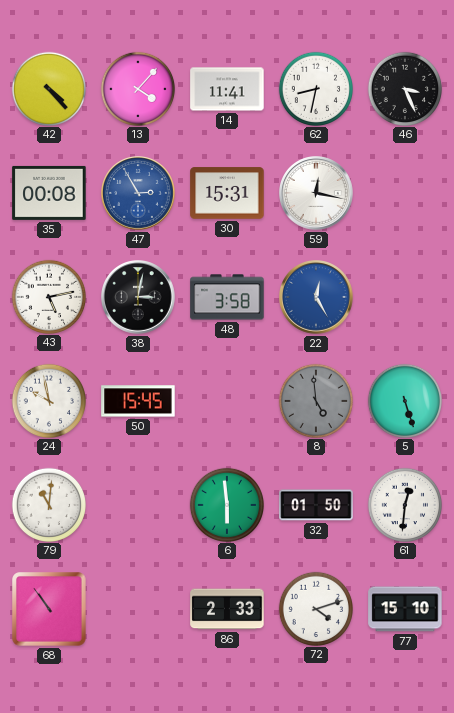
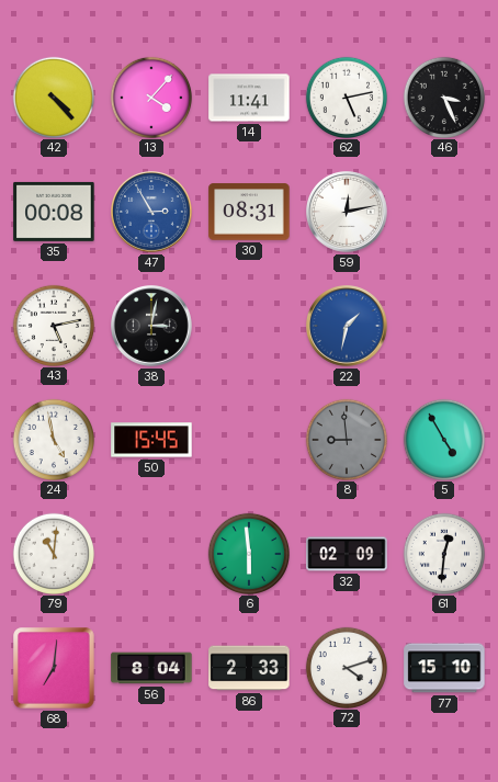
62: 8:32 -> 5:13
30: 15:31 -> 08:31
59: 12:17 -> 12:13
48: 3:58 -> none
22: 12:25 -> 1:32
24: 9:58 -> 4:58
8: 4:59 -> 8:59
5: 5:27 -> 4:55
32: 01:50 -> 02:09
68: 10:54 -> 7:01
56: none -> 8:04
